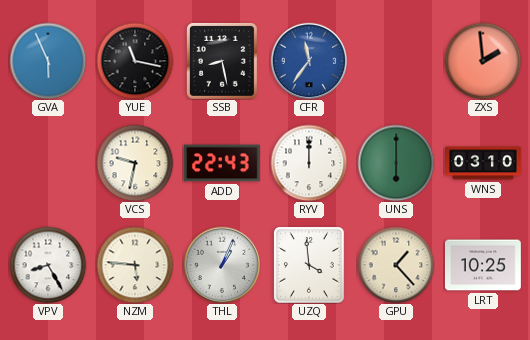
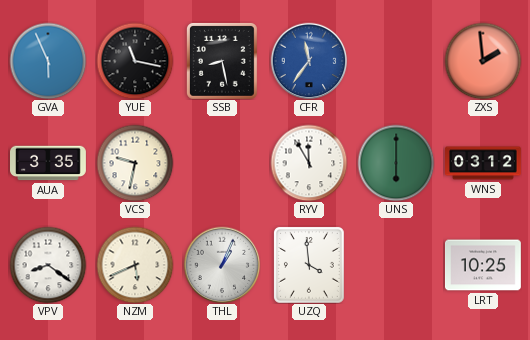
AUA: none -> 3:35
ADD: 22:43 -> none
RYV: 12:00 -> 11:55
WNS: 03:10 -> 03:12
VPV: 8:25 -> 8:21
NZM: 5:46 -> 5:41
GPU: 1:23 -> none
